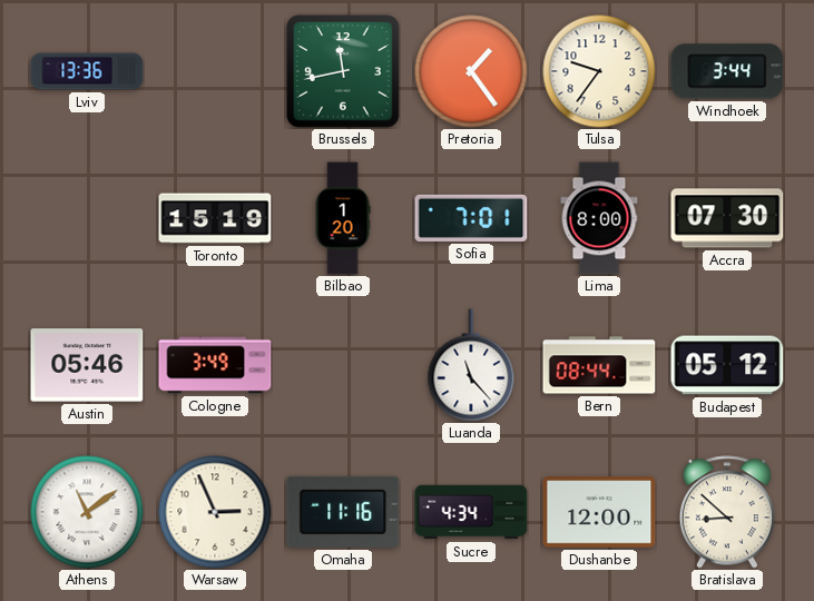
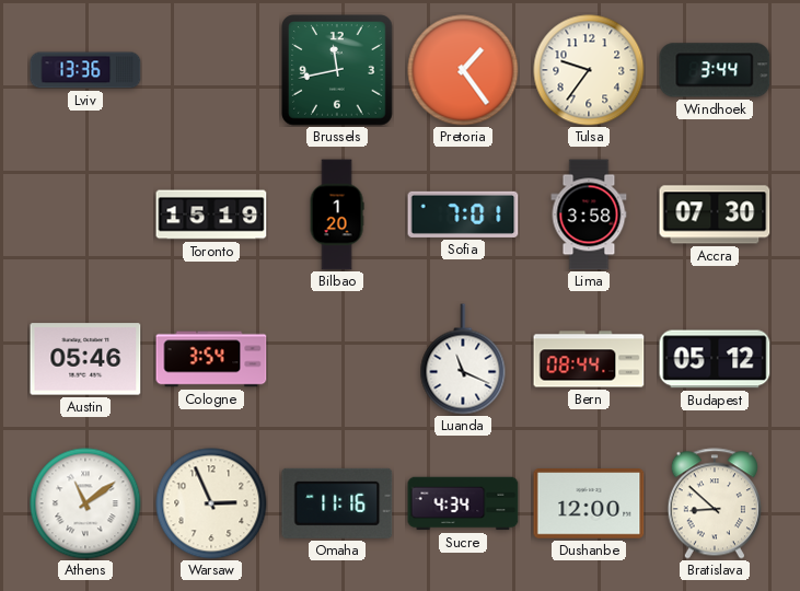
Lima: 8:00 -> 3:58
Cologne: 3:49 -> 3:54
Luanda: 11:23 -> 11:19
